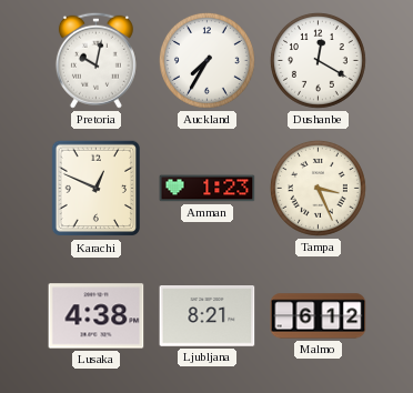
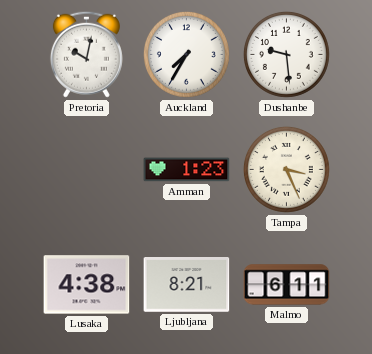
Dushanbe: 12:20 -> 9:29
Karachi: 12:49 -> none
Malmo: 6:12 -> 6:11
